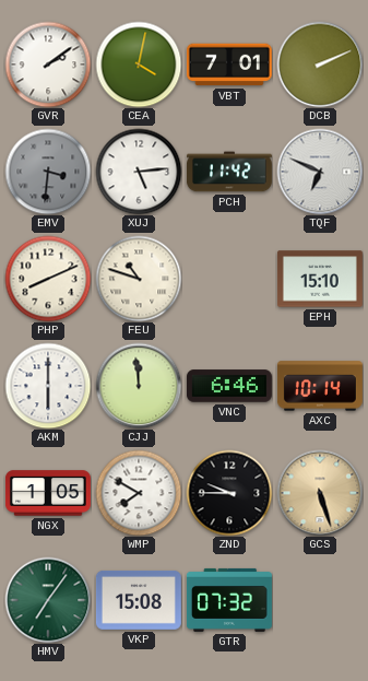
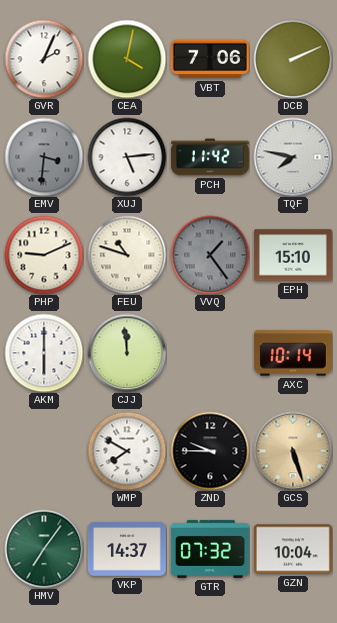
GVR: 2:09 -> 2:04
VBT: 7:01 -> 7:06
TQF: 6:49 -> 7:47
PHP: 8:11 -> 9:11
VVQ: none -> 1:24
VNC: 6:46 -> none
NGX: 1:05 -> none
VKP: 15:08 -> 14:37
GZN: none -> 10:04
